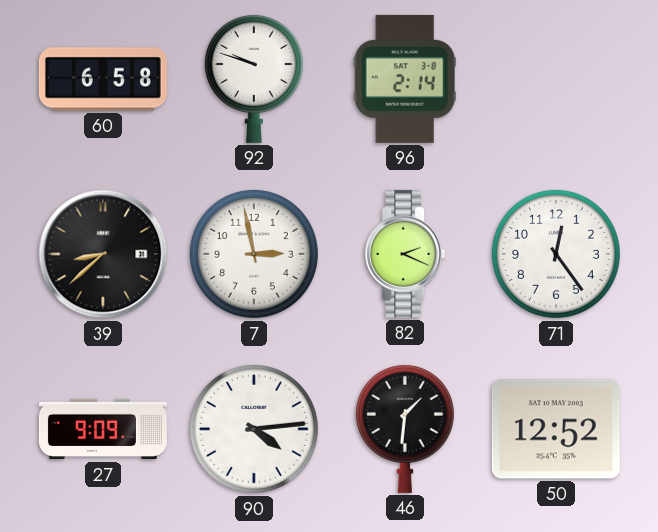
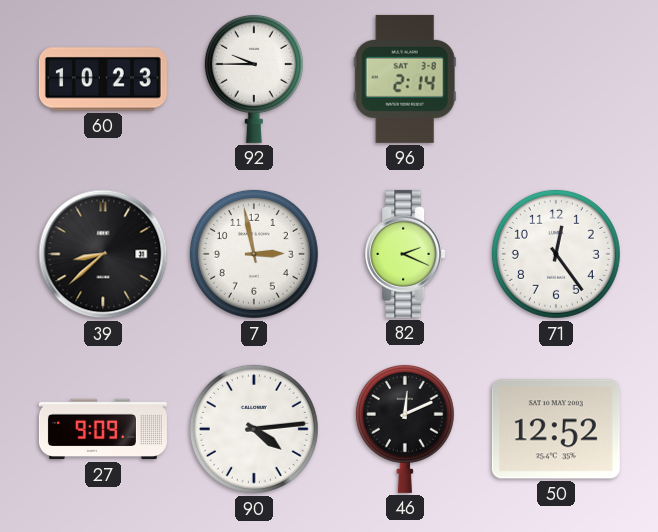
60: 6:58 -> 10:23
92: 9:48 -> 9:45
46: 1:31 -> 12:11
